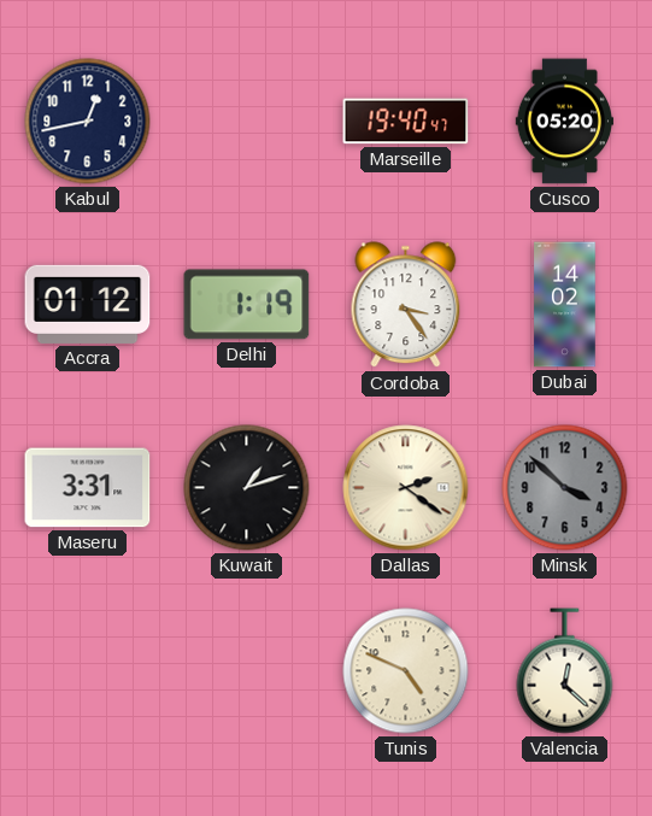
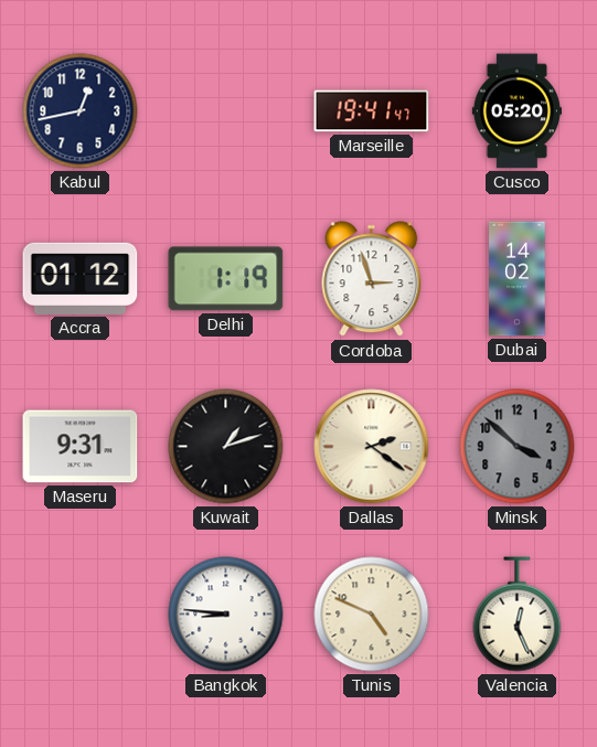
Marseille: 19:40 -> 19:41
Cordoba: 3:24 -> 2:57
Maseru: 3:31 -> 9:31
Bangkok: none -> 8:46
Valencia: 12:22 -> 12:26
